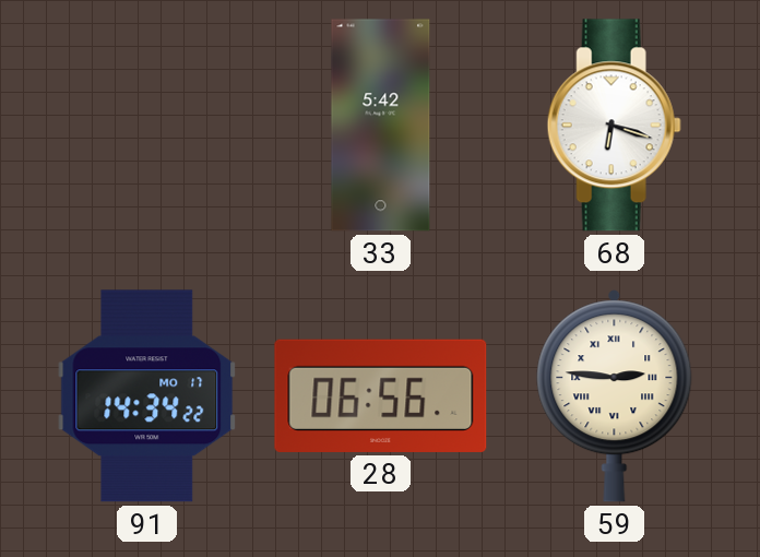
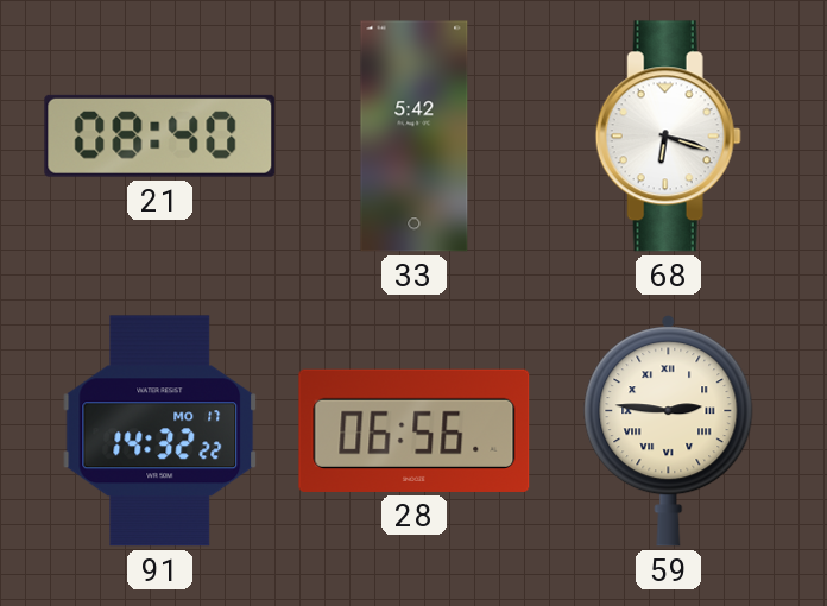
21: none -> 08:40
91: 14:34 -> 14:32
